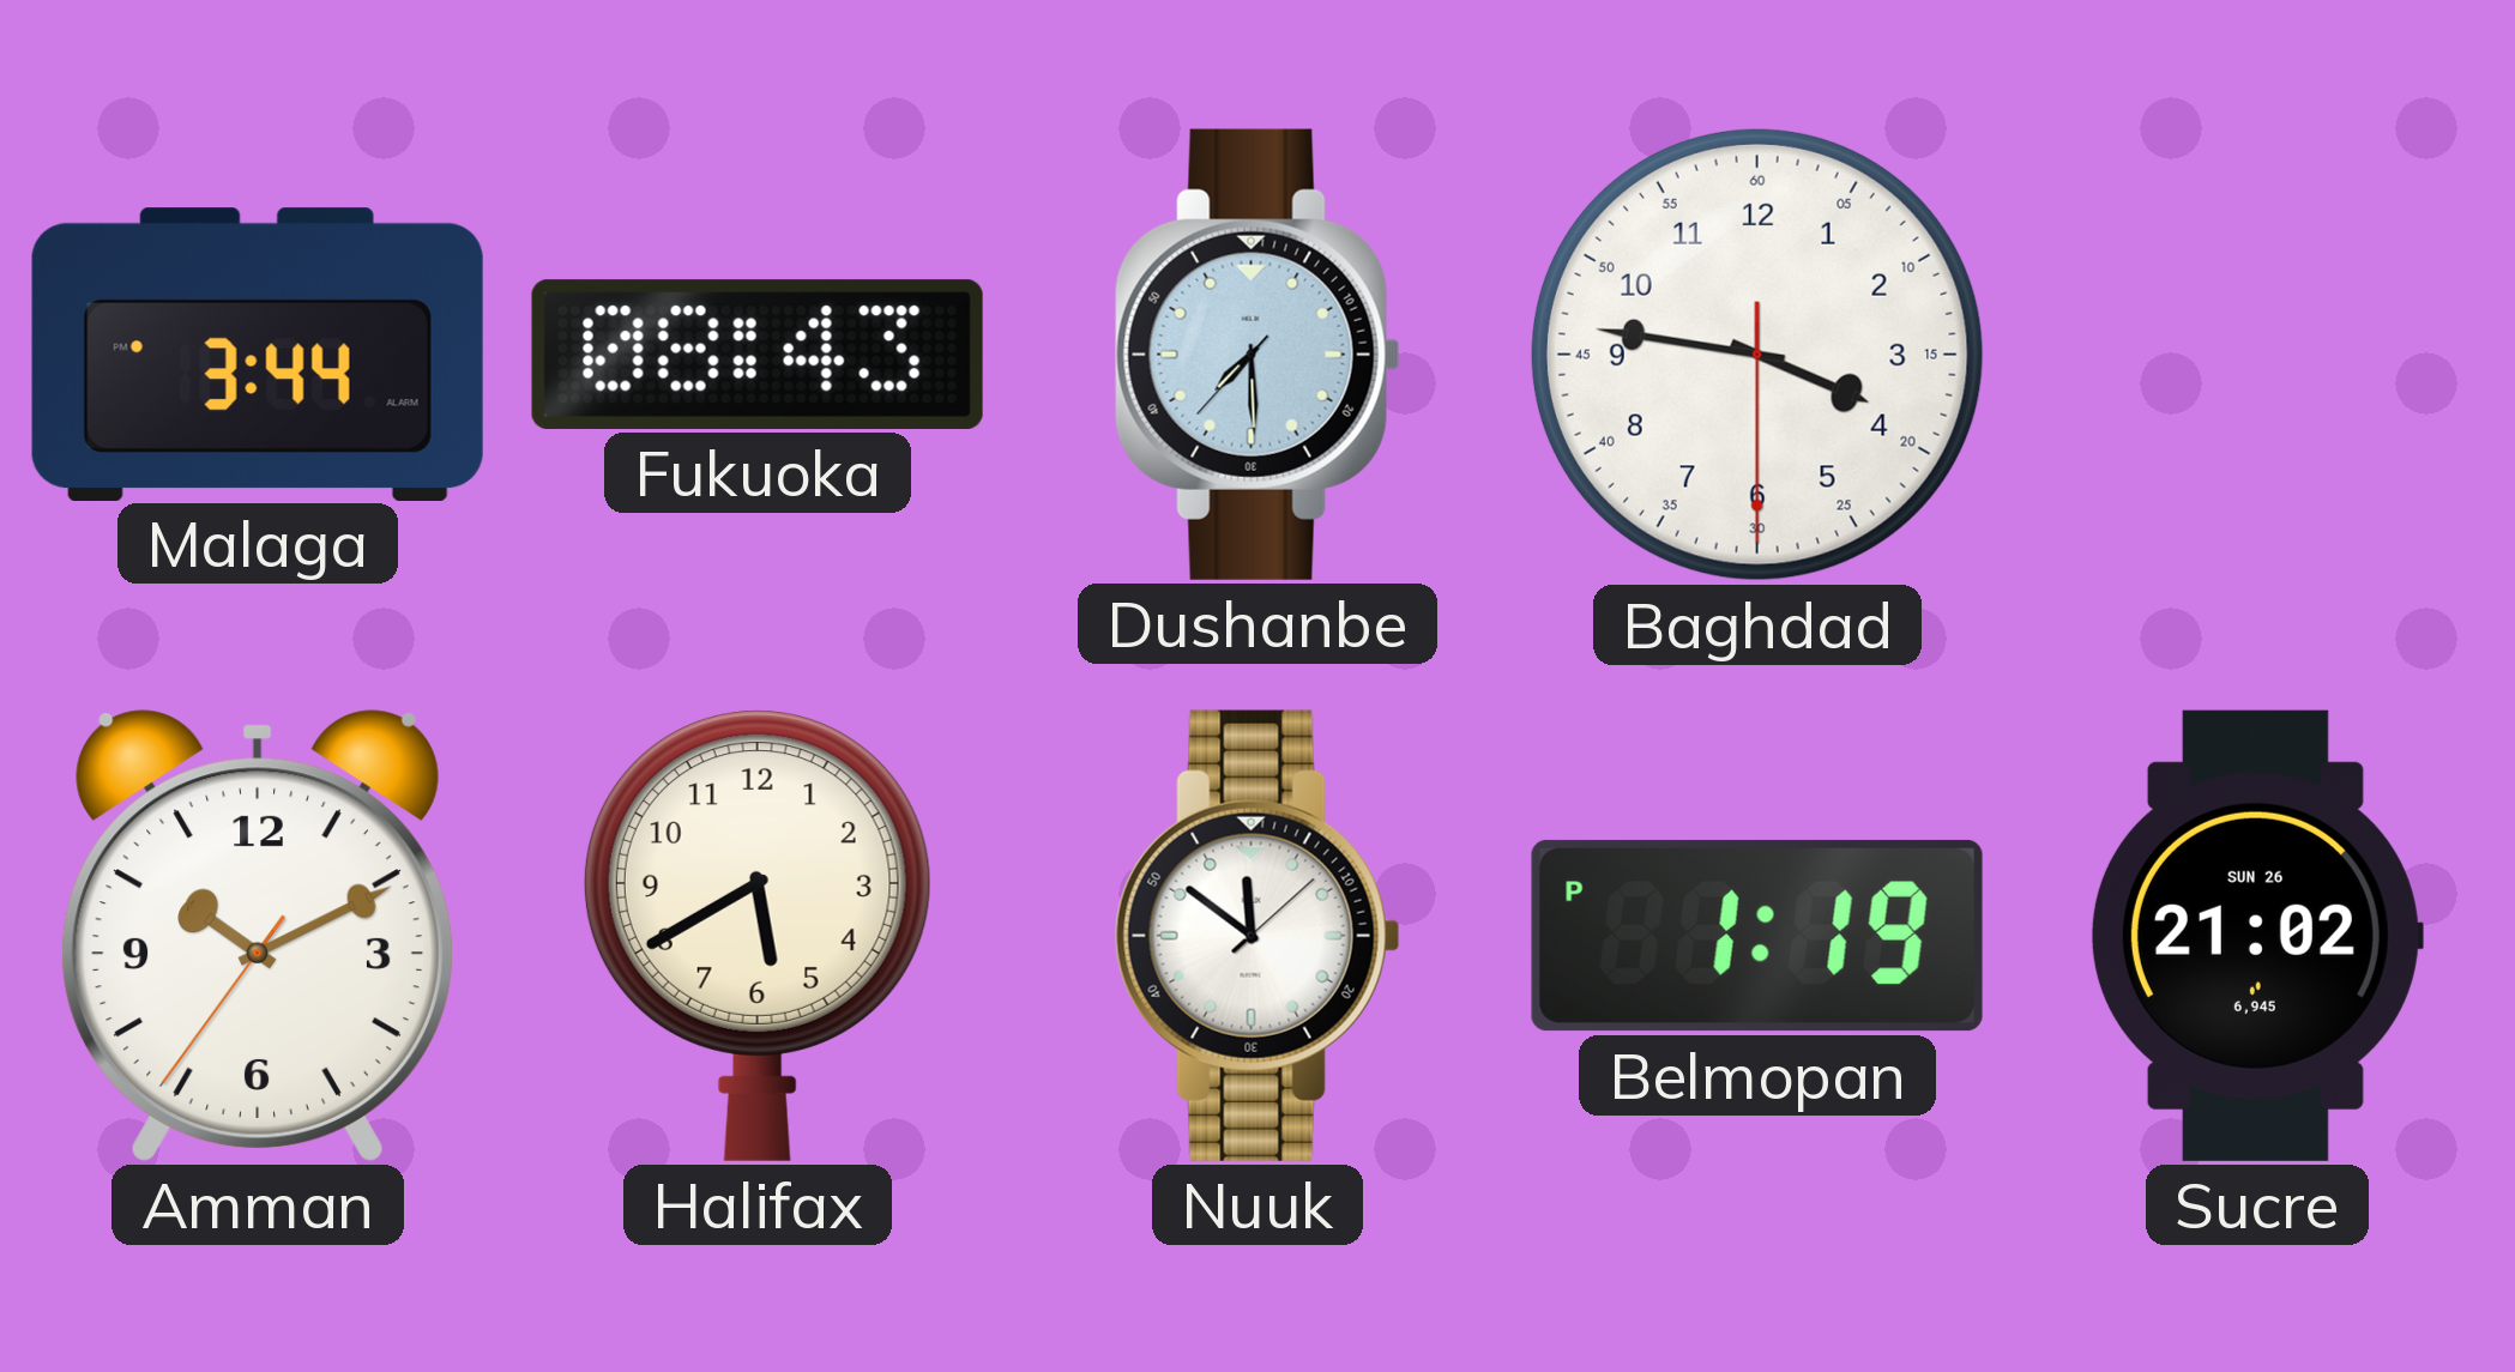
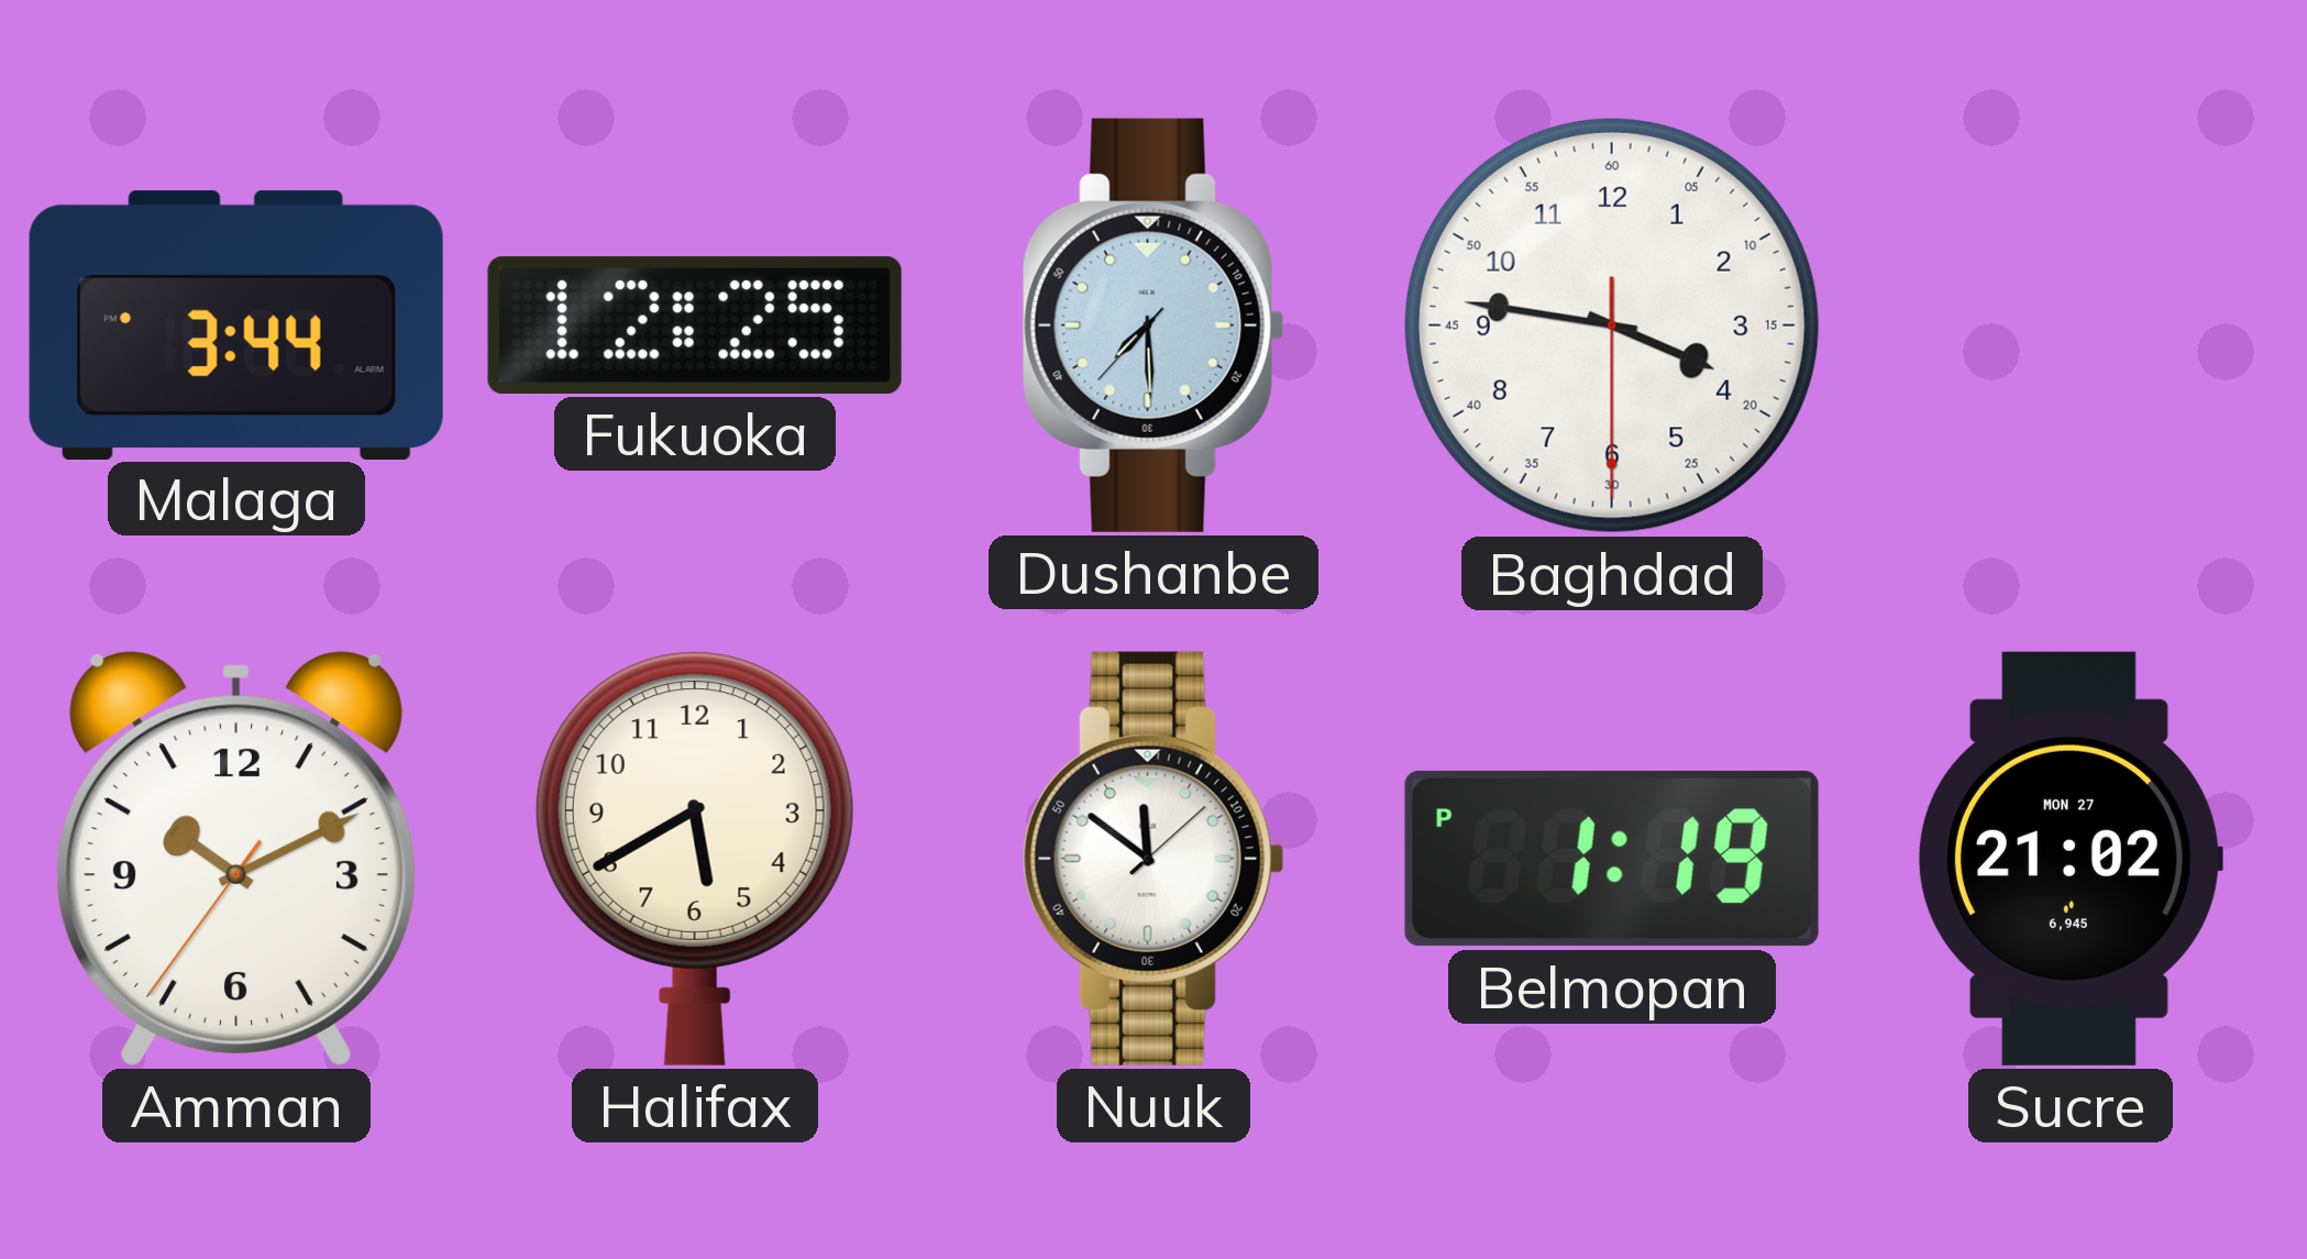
Fukuoka: 08:43 -> 12:25
Sucre date: SUN 26 -> MON 27
